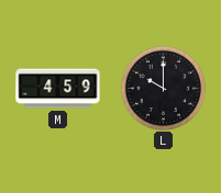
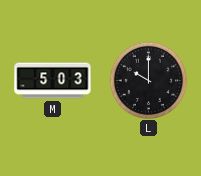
M: 4:59 -> 5:03
